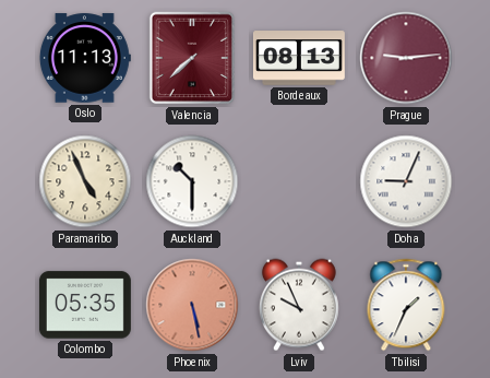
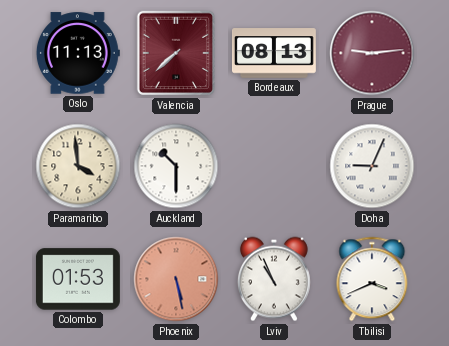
Paramaribo: 4:56 -> 3:59
Colombo: 05:35 -> 01:53
Lviv: 9:56 -> 10:56
Tbilisi: 1:34 -> 3:41
